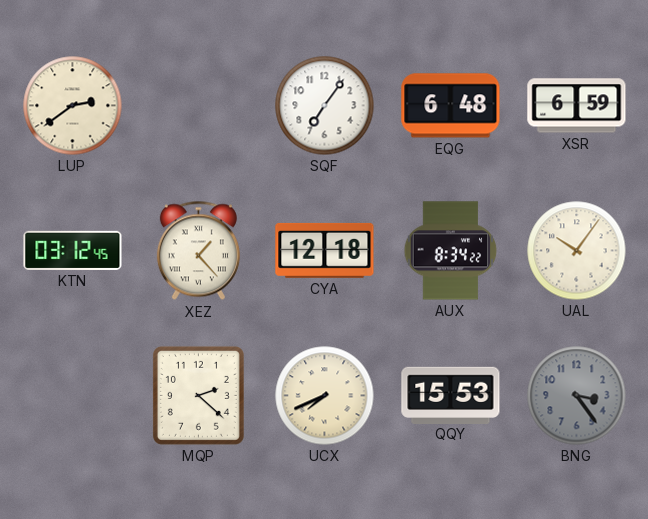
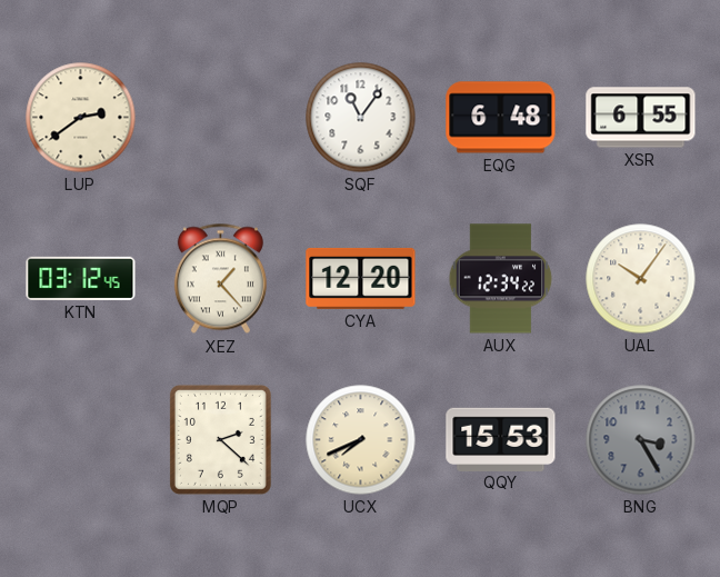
SQF: 7:06 -> 11:06
XSR: 6:59 -> 6:55
CYA: 12:18 -> 12:20
AUX: 8:34 -> 12:34
BNG: 3:24 -> 3:25
